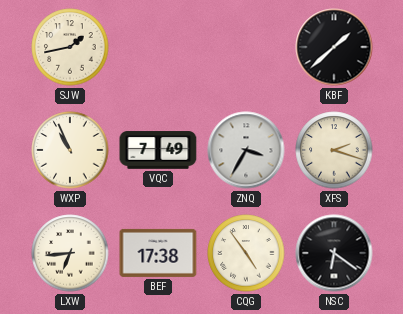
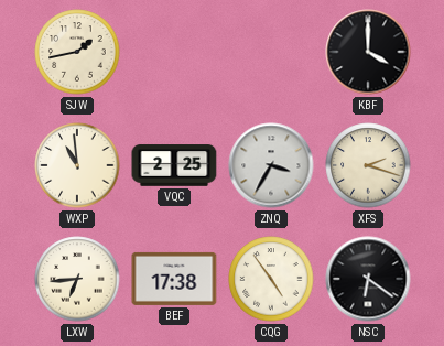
KBF: 1:38 -> 4:00
WXP: 10:56 -> 10:59
VQC: 7:49 -> 2:25
